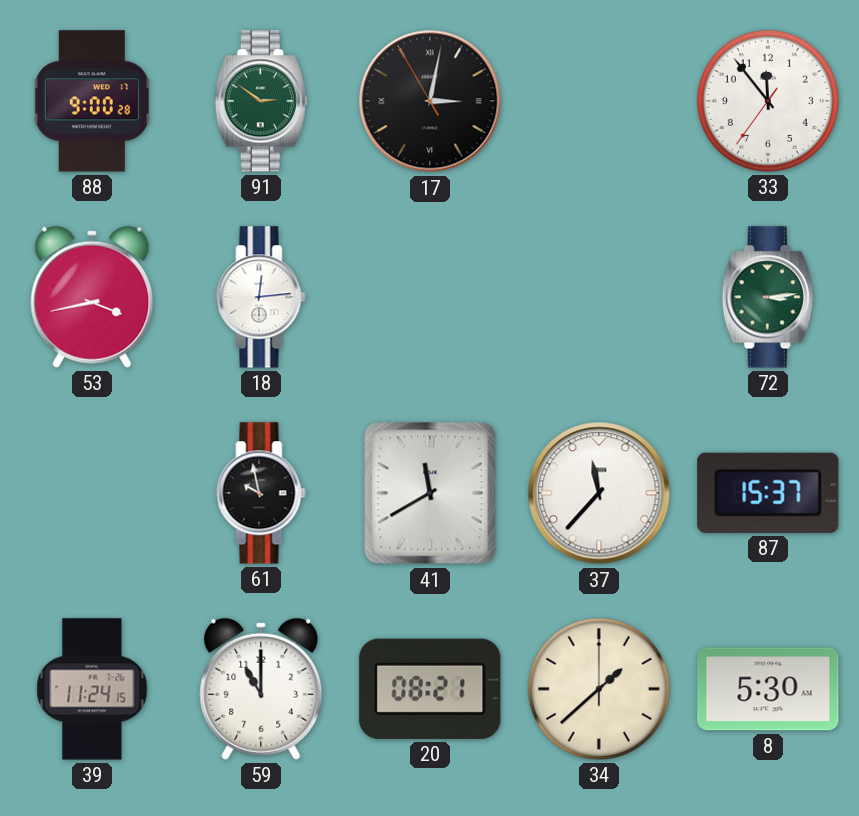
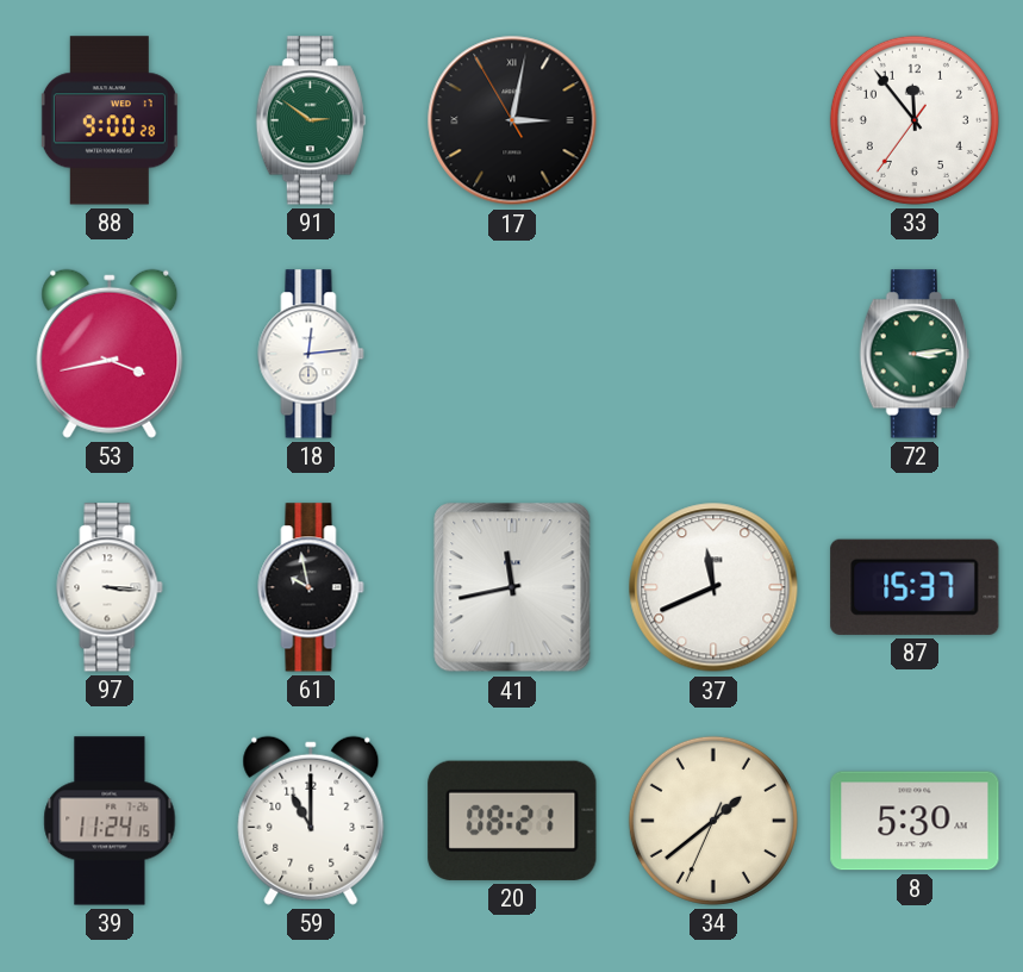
97: none -> 3:16
41: 11:40 -> 11:43
37: 11:37 -> 11:41
34: 1:38:00 -> 1:38:34
